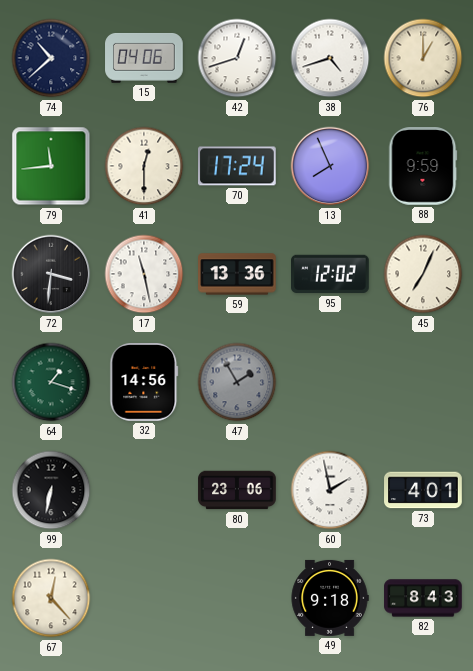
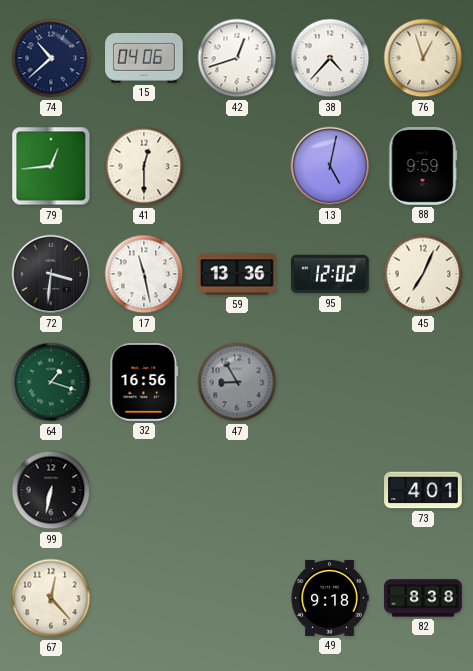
38: 4:42 -> 4:37
76: 1:00 -> 12:57
79: 11:44 -> 12:44
70: 17:24 -> none
13: 7:56 -> 5:02
32: 14:56 -> 16:56
47: 1:55 -> 8:55
80: 23:06 -> none
60: 1:58 -> none
82: 8:43 -> 8:38
